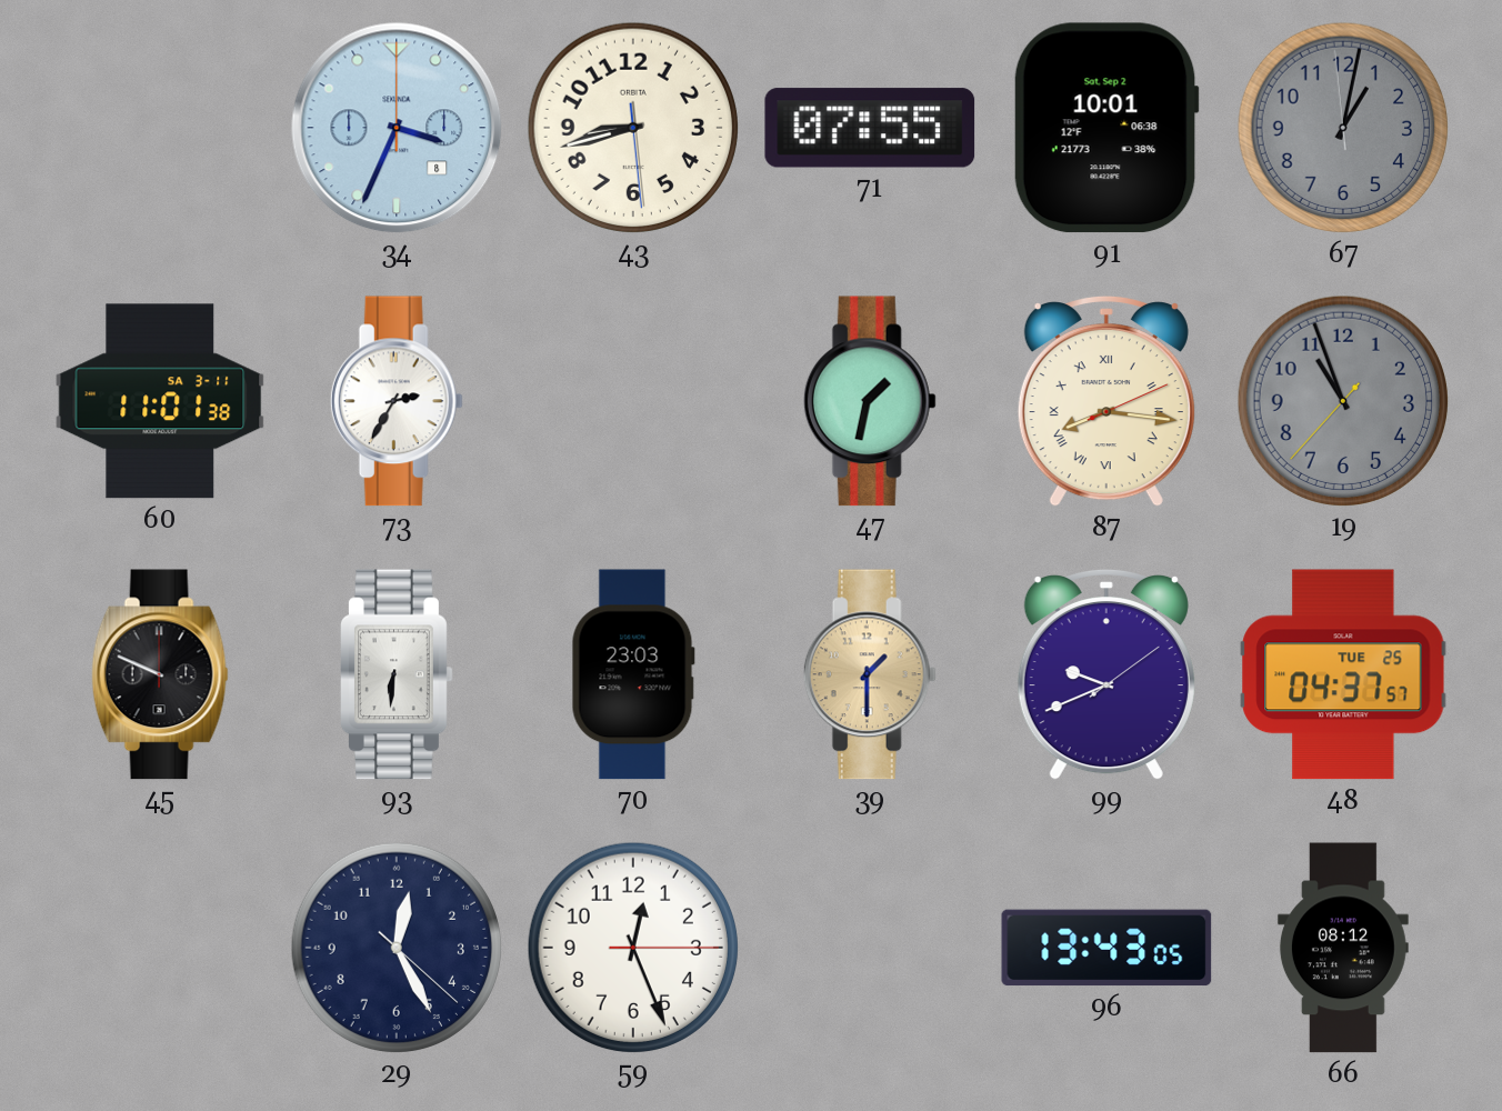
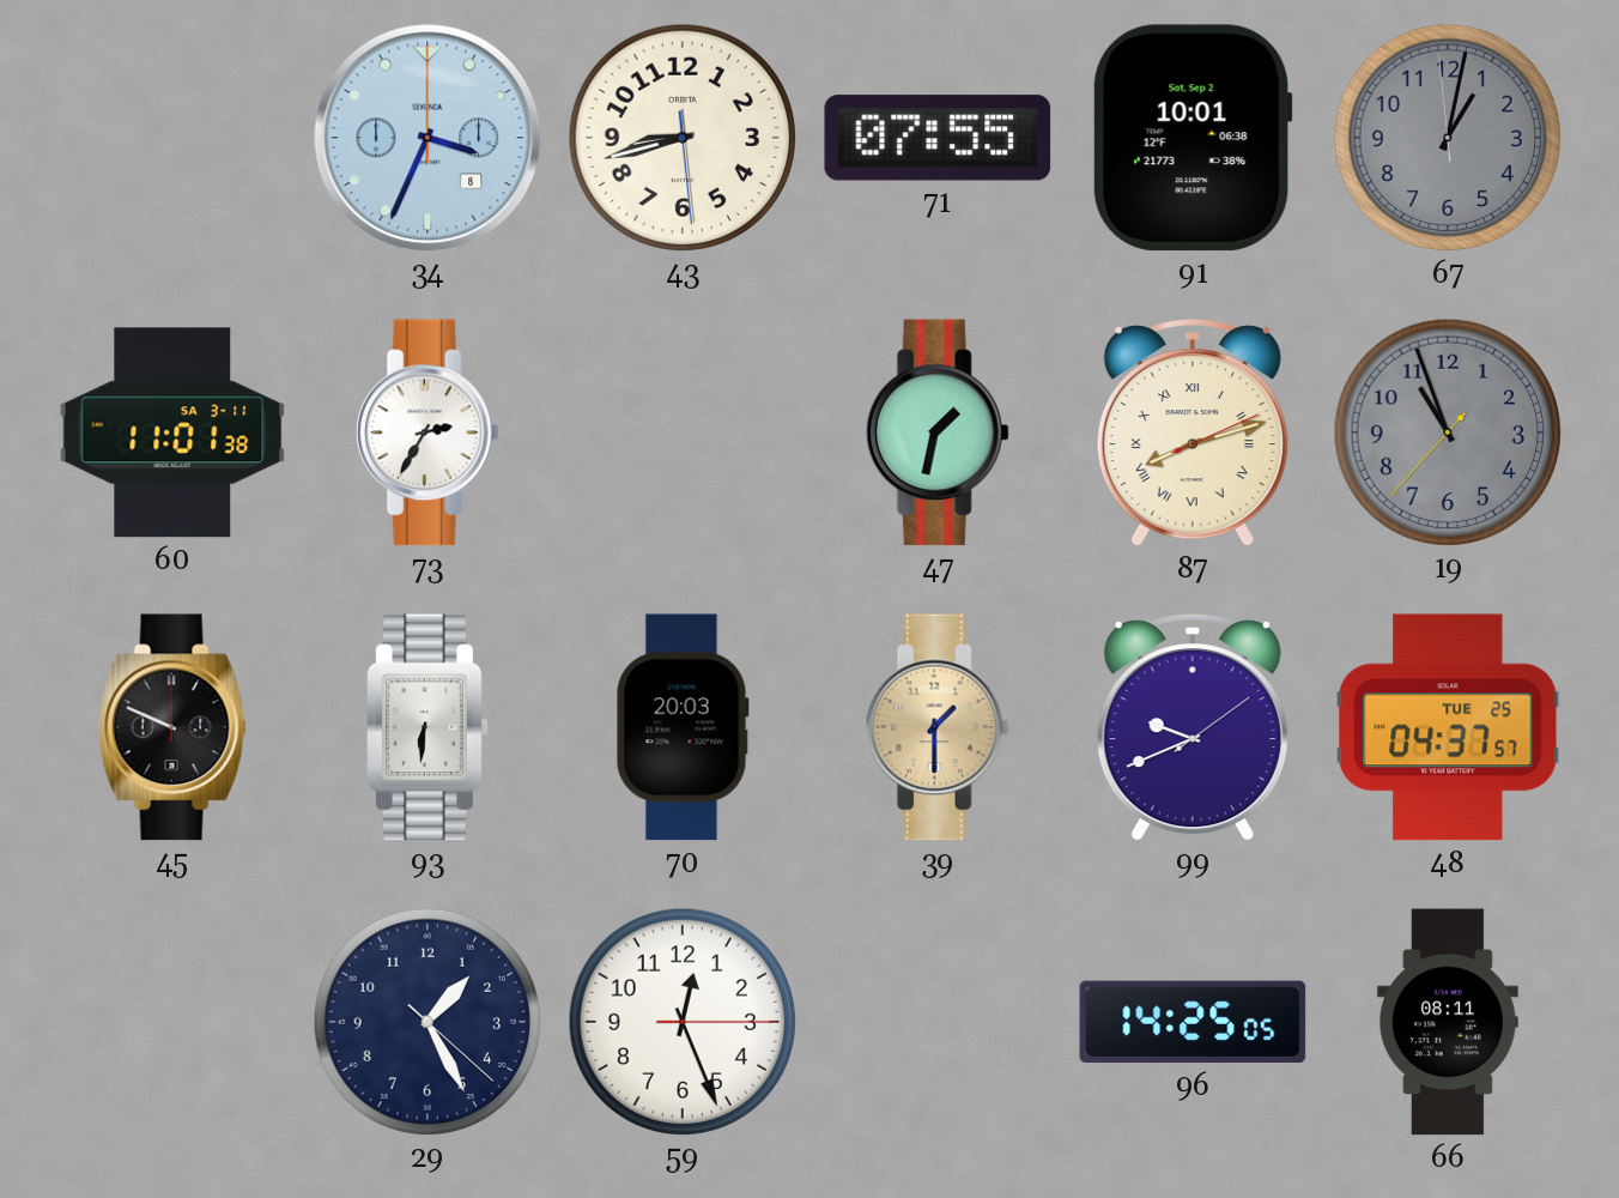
87: 8:16 -> 8:12
70: 23:03 -> 20:03
29: 12:25 -> 1:25
96: 13:43 -> 14:25
66: 08:12 -> 08:11
